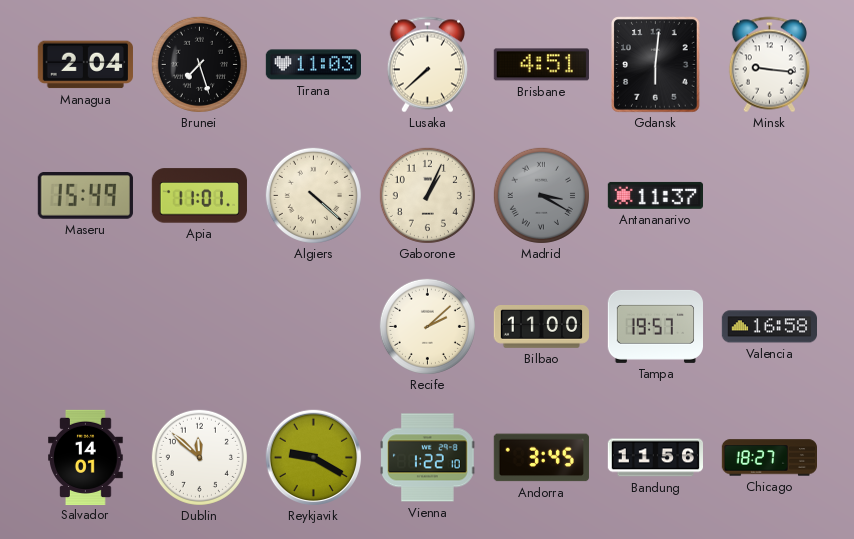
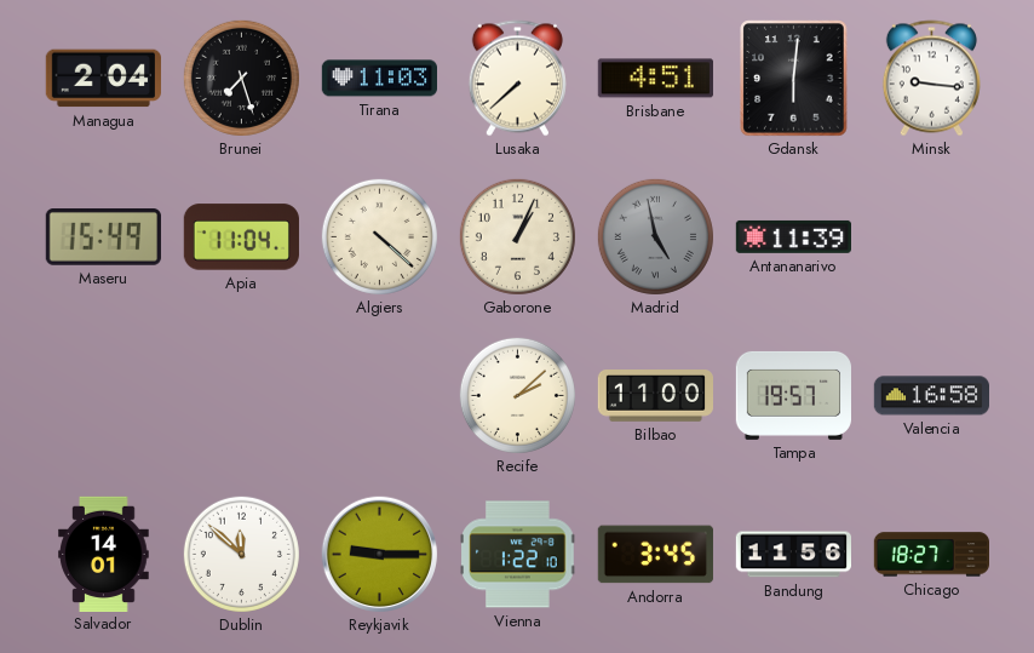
Apia: 11:01 -> 11:04
Madrid: 3:20 -> 4:58
Antananarivo: 11:37 -> 11:39
Reykjavik: 9:20 -> 9:15
